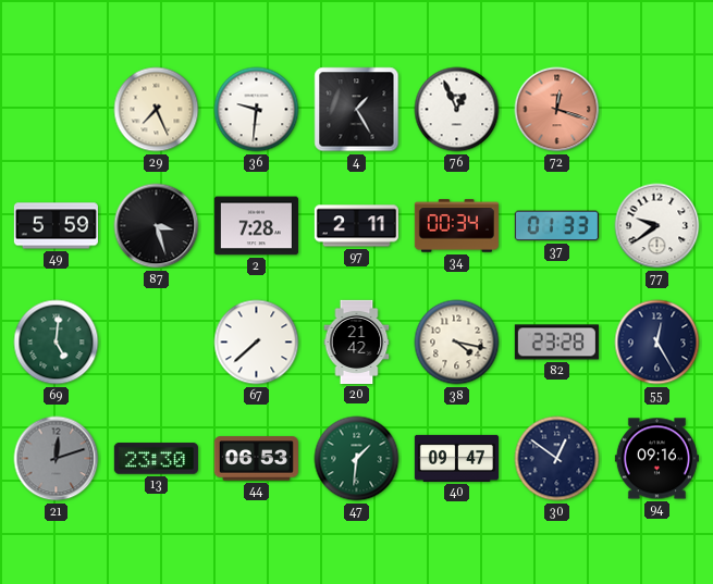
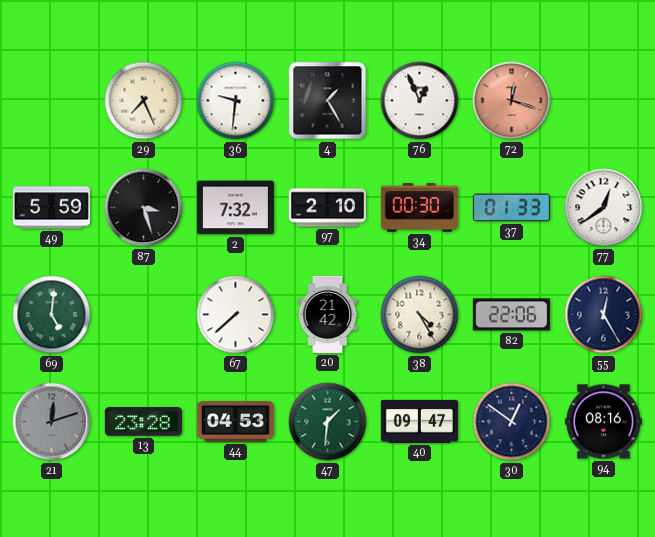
2: 7:28 -> 7:32
97: 2:11 -> 2:10
34: 00:34 -> 00:30
77: 9:39 -> 12:39
38: 4:17 -> 4:25
82: 23:28 -> 22:06
13: 23:30 -> 23:28
44: 06:53 -> 04:53
94: 09:16 -> 08:16
